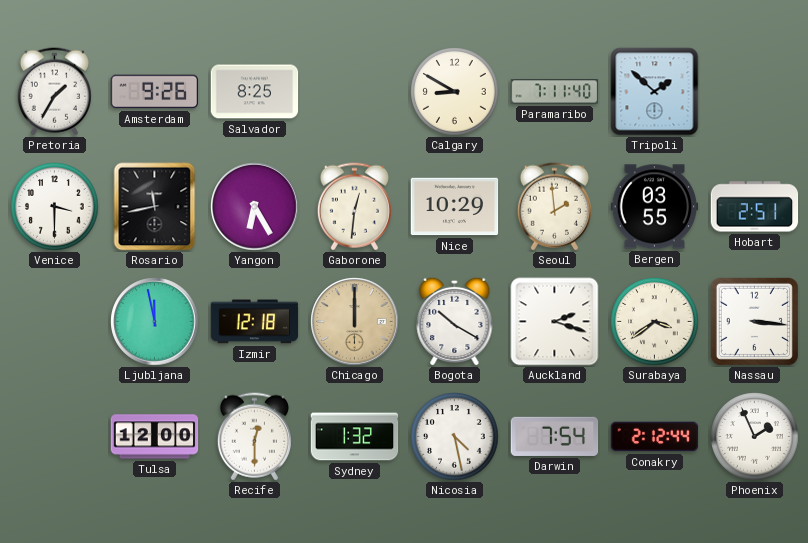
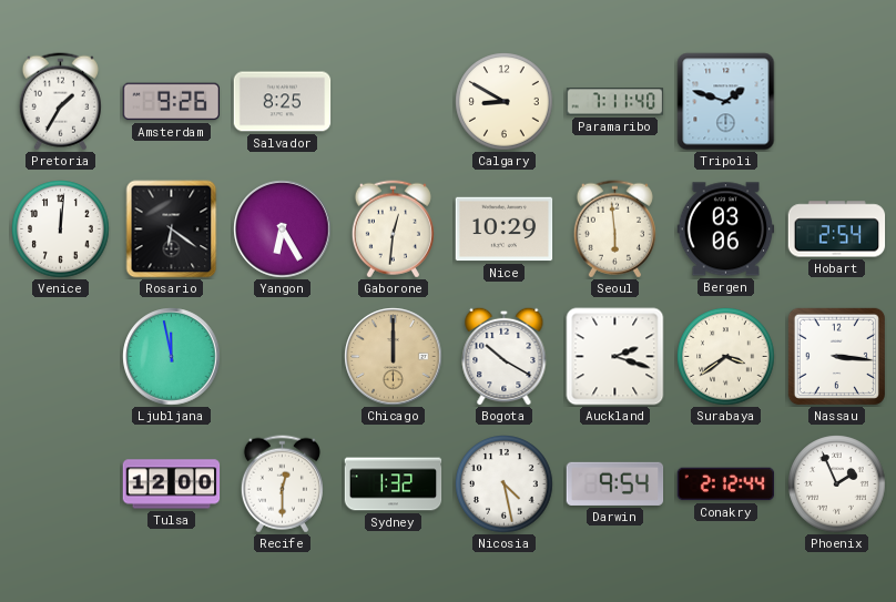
Tripoli: 1:52 -> 1:48
Venice: 3:30 -> 12:01
Rosario: 11:43 -> 6:21
Seoul: 1:59 -> 5:59
Bergen: 03:55 -> 03:06
Hobart: 2:51 -> 2:54
Izmir: 12:18 -> none
Darwin: 7:54 -> 9:54
